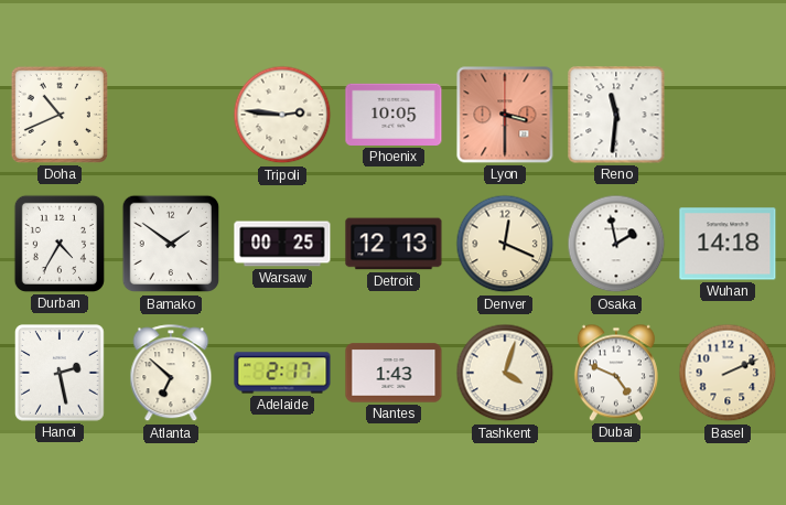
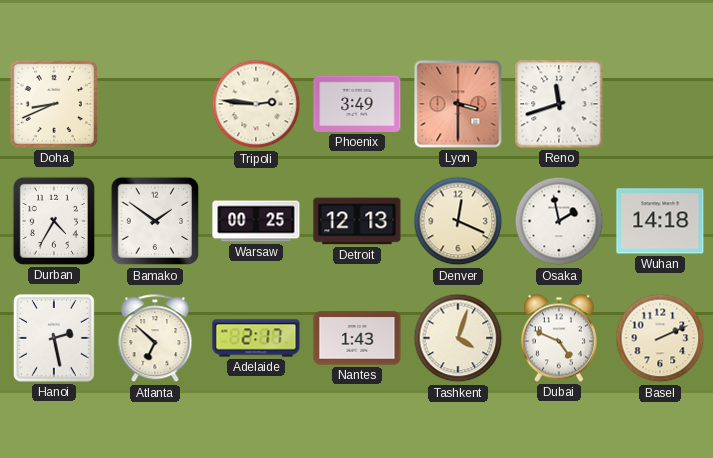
Doha: 10:41 -> 8:41
Phoenix: 10:05 -> 3:49
Reno: 11:31 -> 11:42
